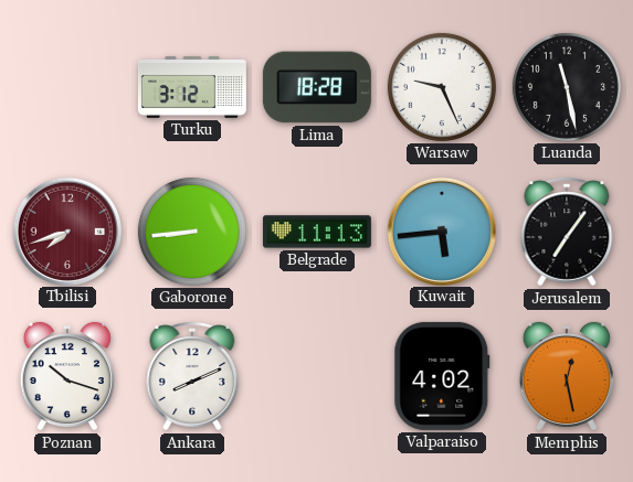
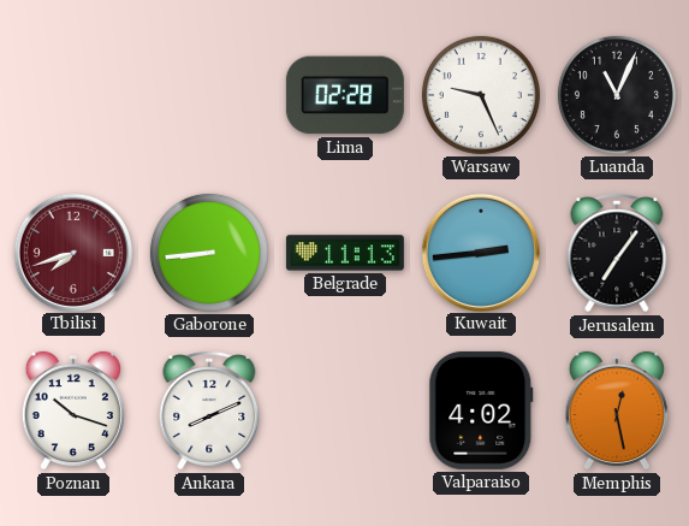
Turku: 3:12 -> none
Lima: 18:28 -> 02:28
Luanda: 11:28 -> 11:04
Kuwait: 5:44 -> 2:44
